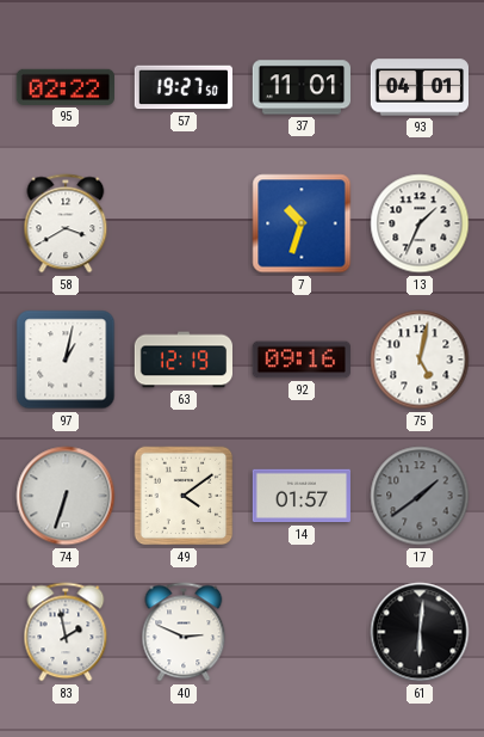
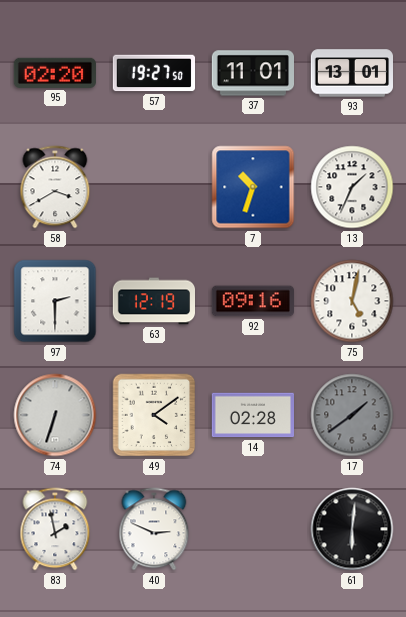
95: 02:22 -> 02:20
93: 04:01 -> 13:01
97: 1:02 -> 2:30
14: 01:57 -> 02:28
